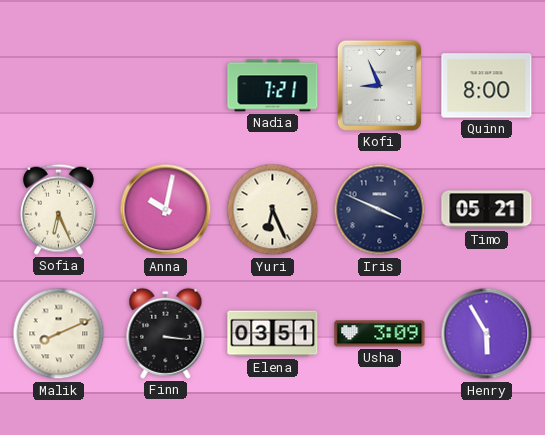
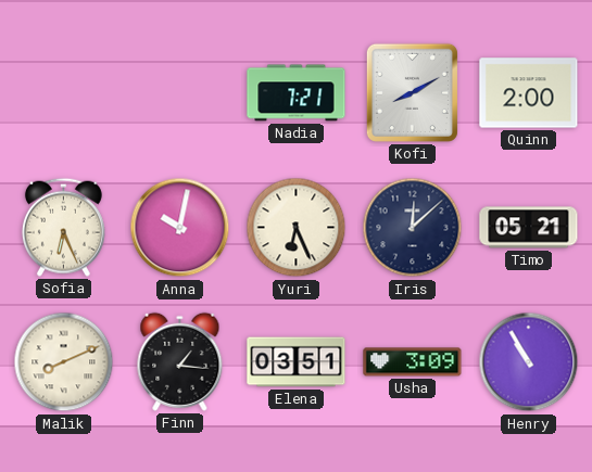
Kofi: 8:56 -> 8:10
Quinn: 8:00 -> 2:00
Iris: 3:49 -> 12:08
Finn: 3:16 -> 1:16
Henry: 5:55 -> 10:55
